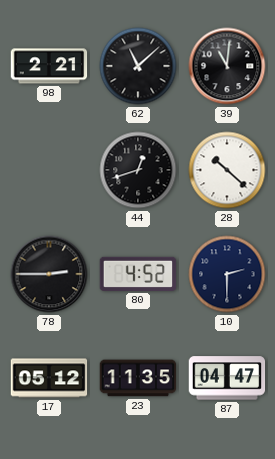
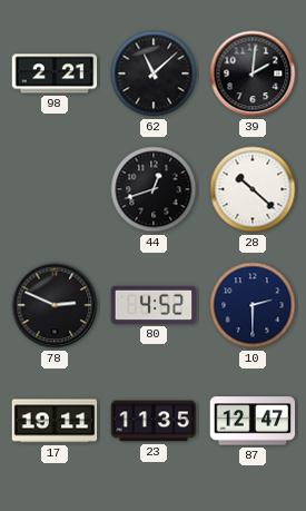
39: 11:01 -> 2:01
78: 2:45 -> 2:49
17: 05:12 -> 19:11
87: 04:47 -> 12:47
